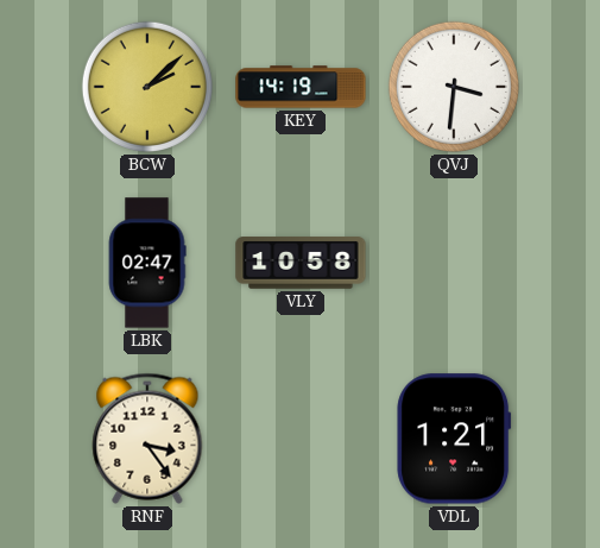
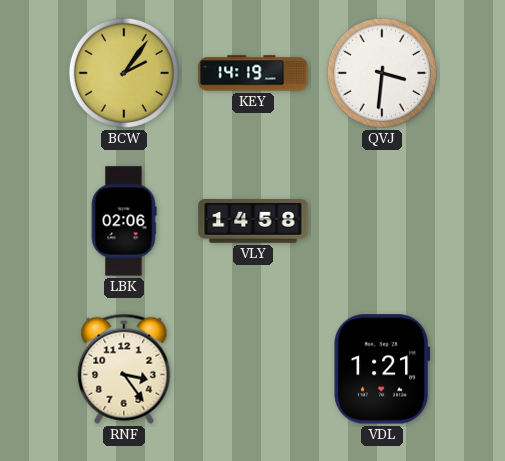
BCW: 2:08 -> 2:06
LBK: 02:47 -> 02:06
VLY: 10:58 -> 14:58
